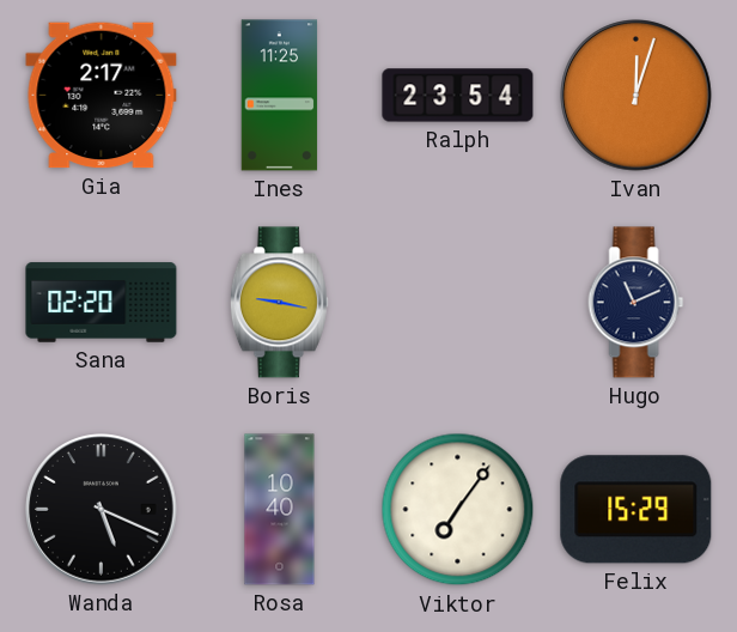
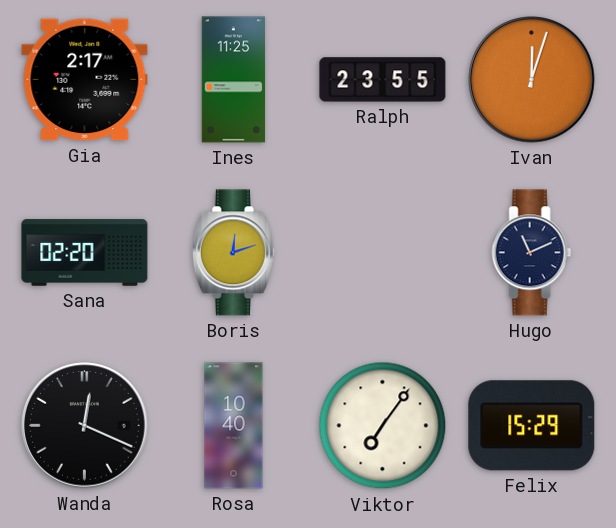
Ralph: 23:54 -> 23:55
Boris: 9:17 -> 12:12
Wanda: 5:19 -> 12:19
